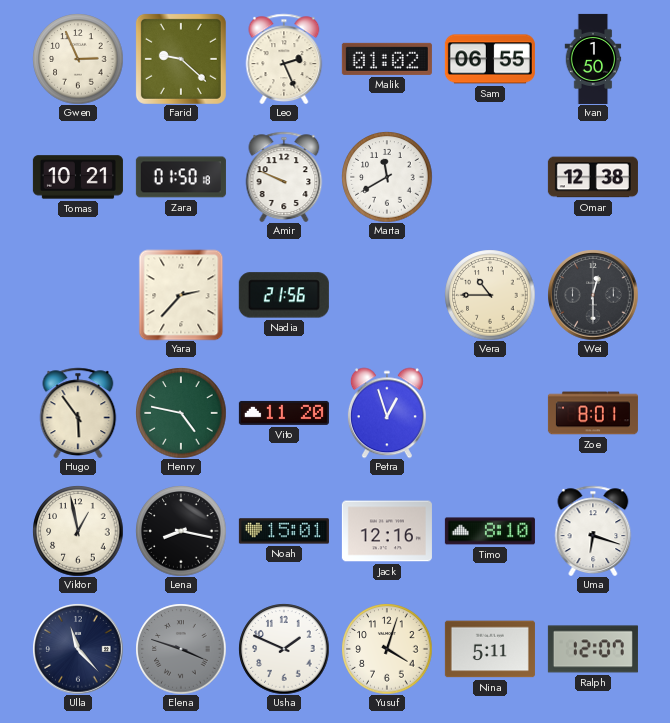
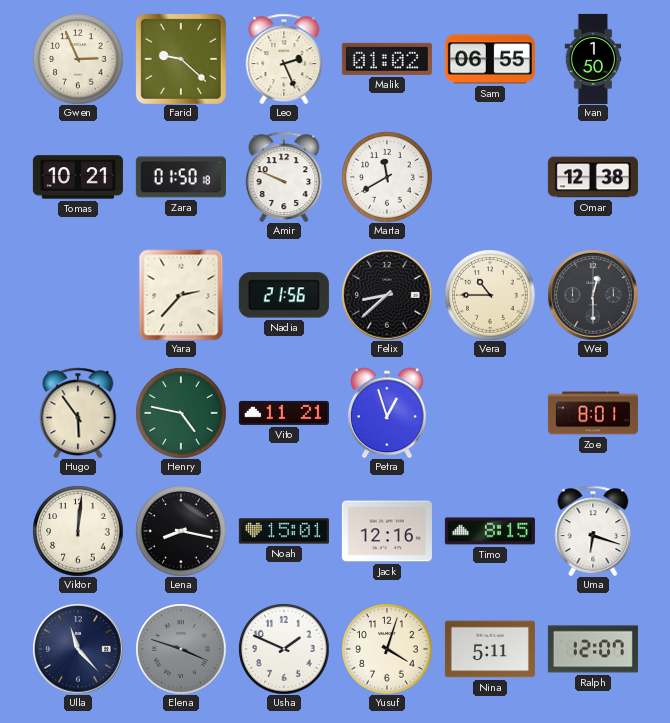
Felix: none -> 8:38
Vito: 11:20 -> 11:21
Viktor: 12:58 -> 12:01
Timo: 8:10 -> 8:15
